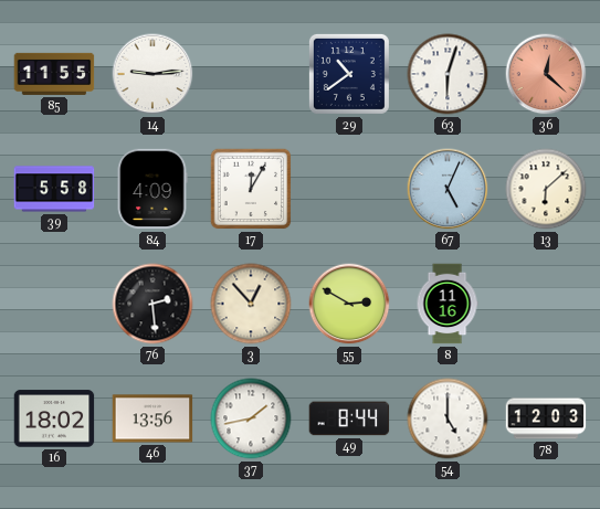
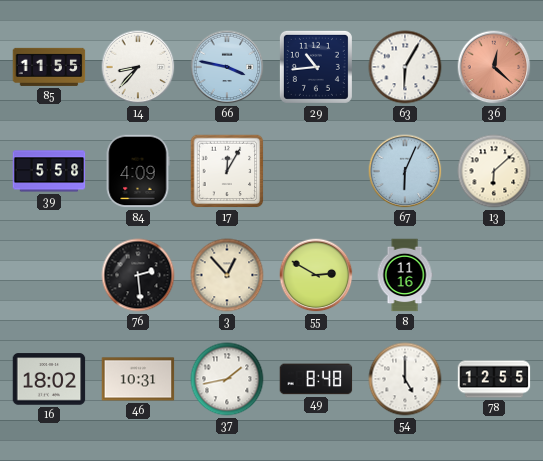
14: 9:14 -> 8:37
66: none -> 3:47
29: 10:39 -> 10:44
63: 6:03 -> 6:05
67: 5:04 -> 6:04
46: 13:56 -> 10:31
49: 8:44 -> 8:48
78: 12:03 -> 12:55
